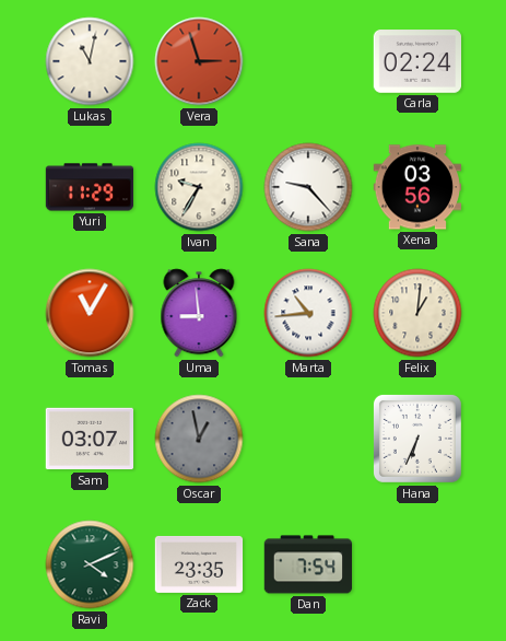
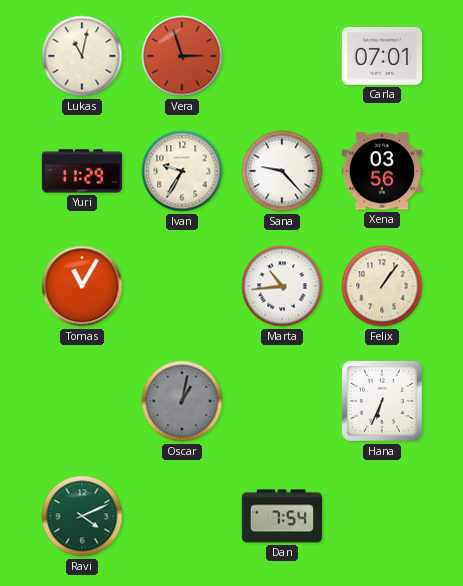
Carla: 02:24 -> 07:01
Uma: 8:59 -> none
Felix: 1:01 -> 1:06
Sam: 03:07 -> none
Oscar: 12:58 -> 1:02
Zack: 23:35 -> none
